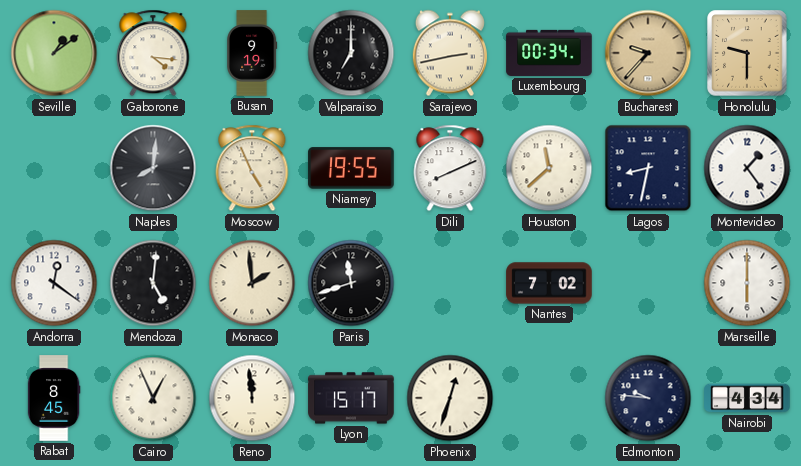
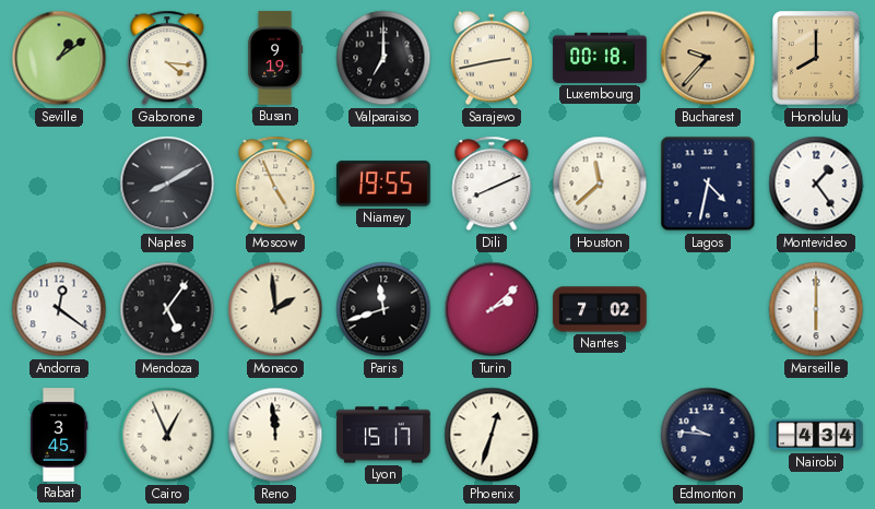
Luxembourg: 00:34 -> 00:18
Honolulu: 9:30 -> 8:00
Naples: 8:01 -> 8:10
Lagos: 8:32 -> 4:32
Mendoza: 5:01 -> 5:06
Turin: none -> 2:08
Rabat: 8:45 -> 3:45
